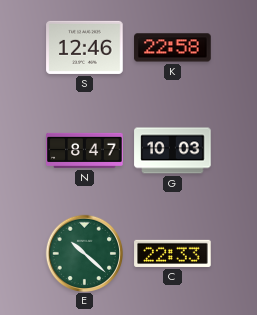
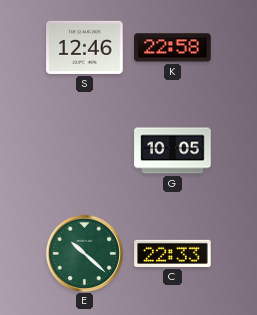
N: 8:47 -> none
G: 10:03 -> 10:05
